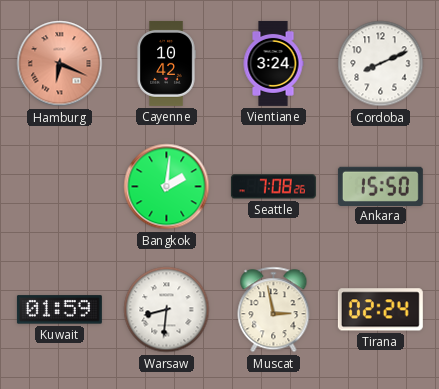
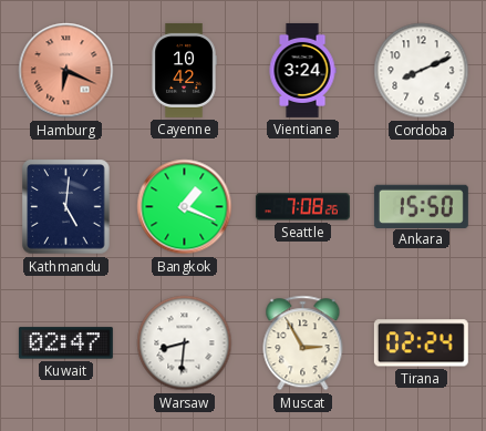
Kathmandu: none -> 5:01
Bangkok: 2:01 -> 1:19
Kuwait: 01:59 -> 02:47
Muscat: 2:58 -> 2:55
